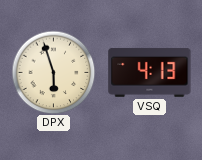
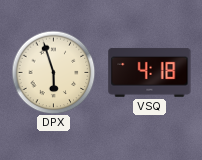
VSQ: 4:13 -> 4:18
